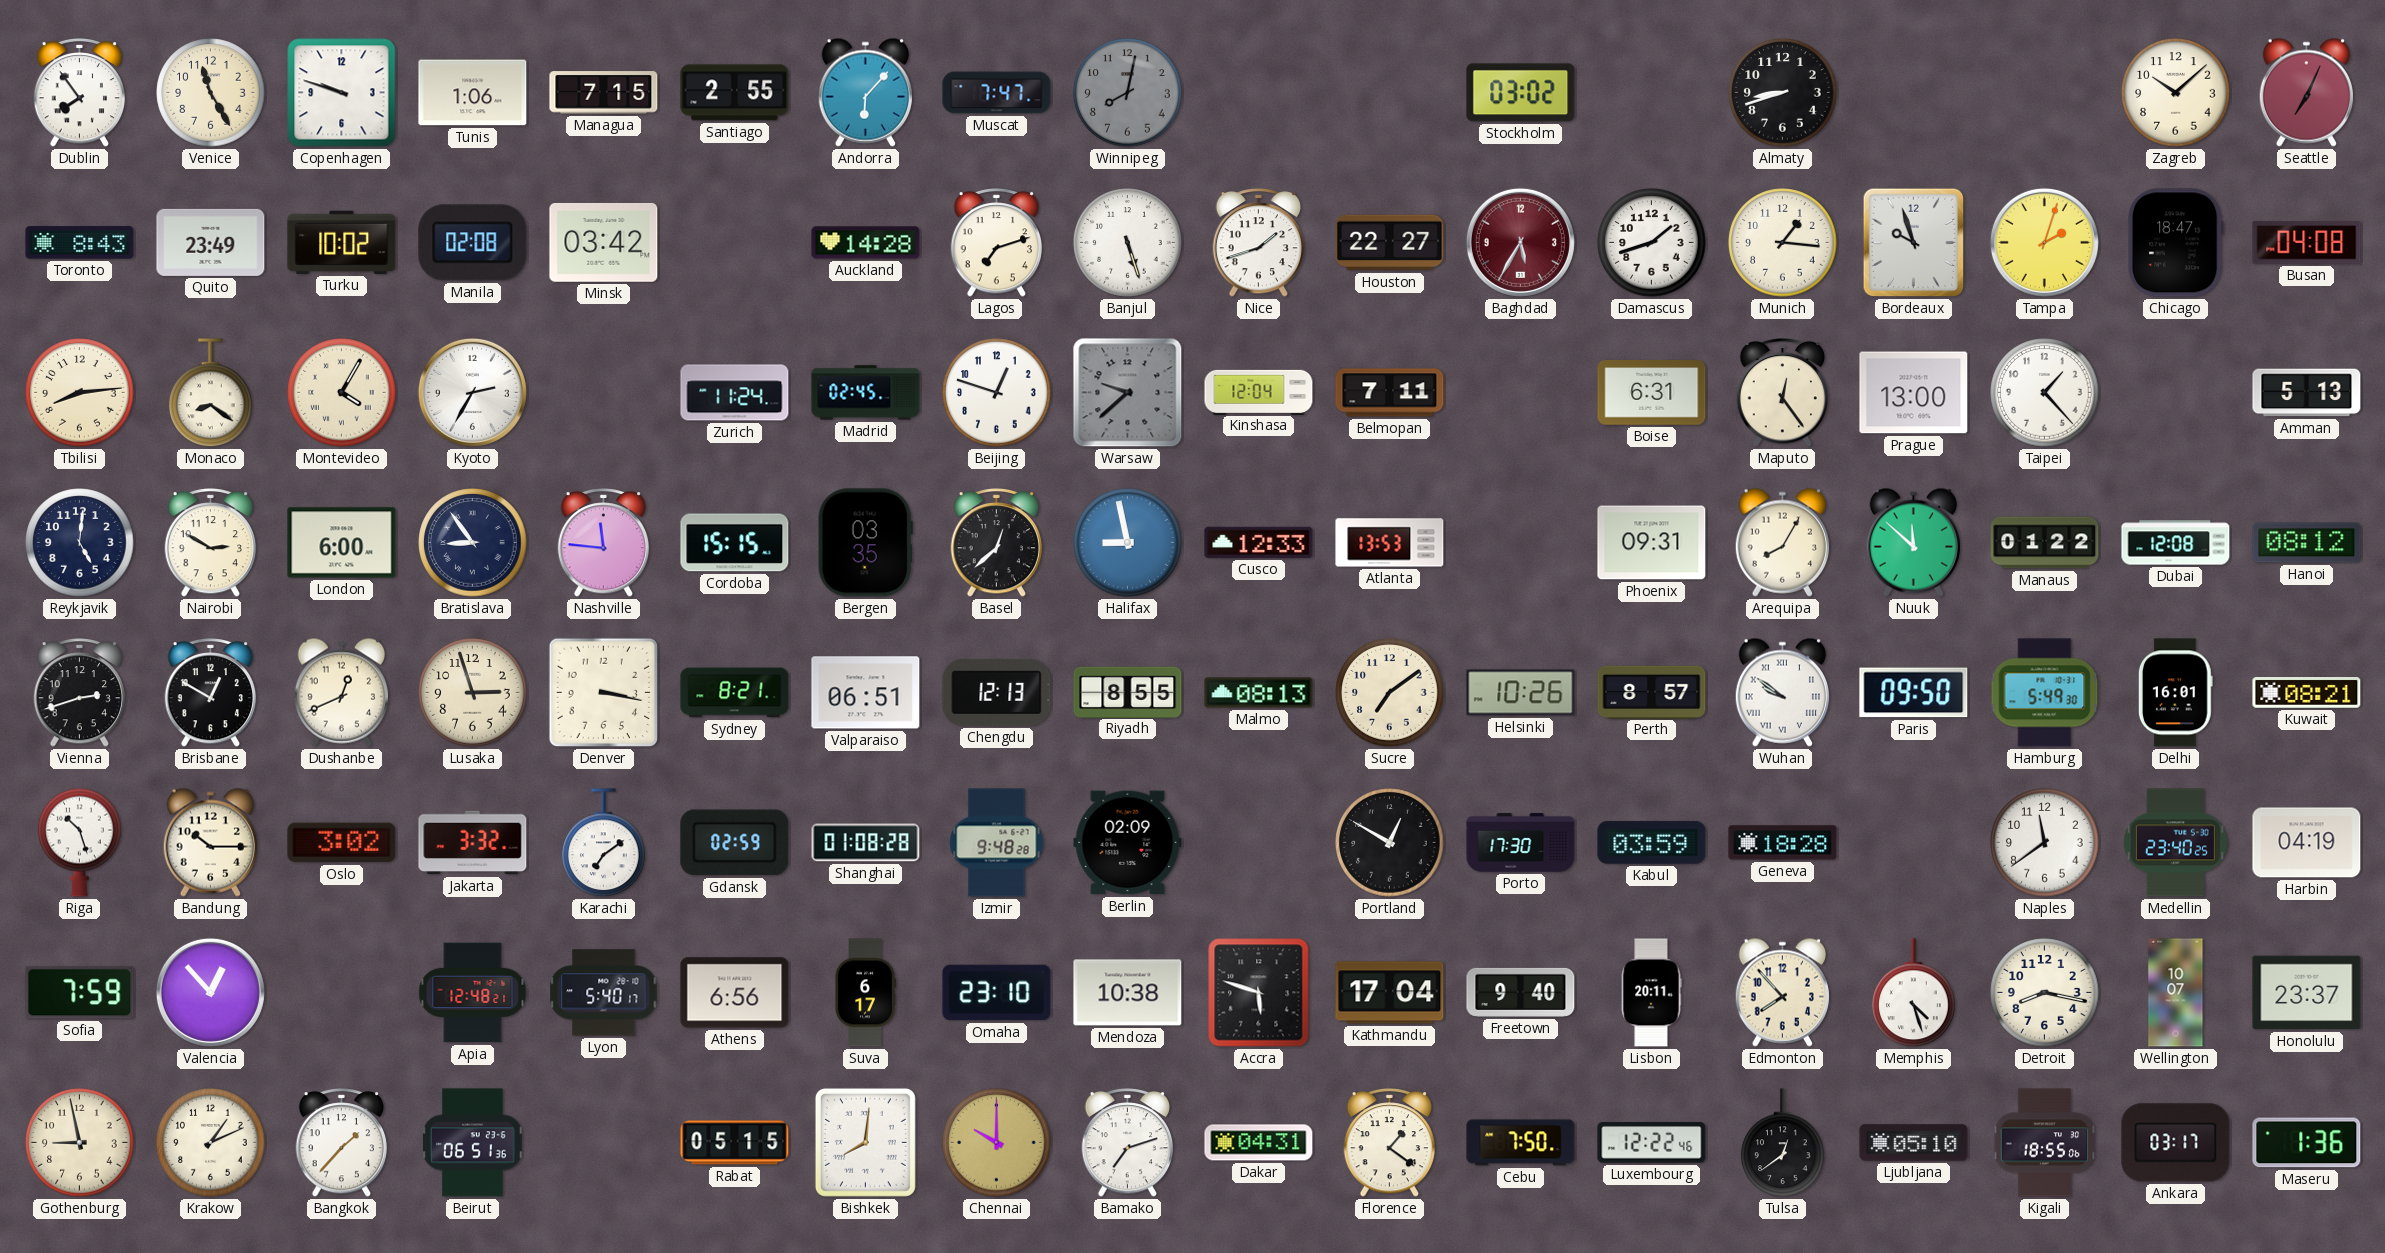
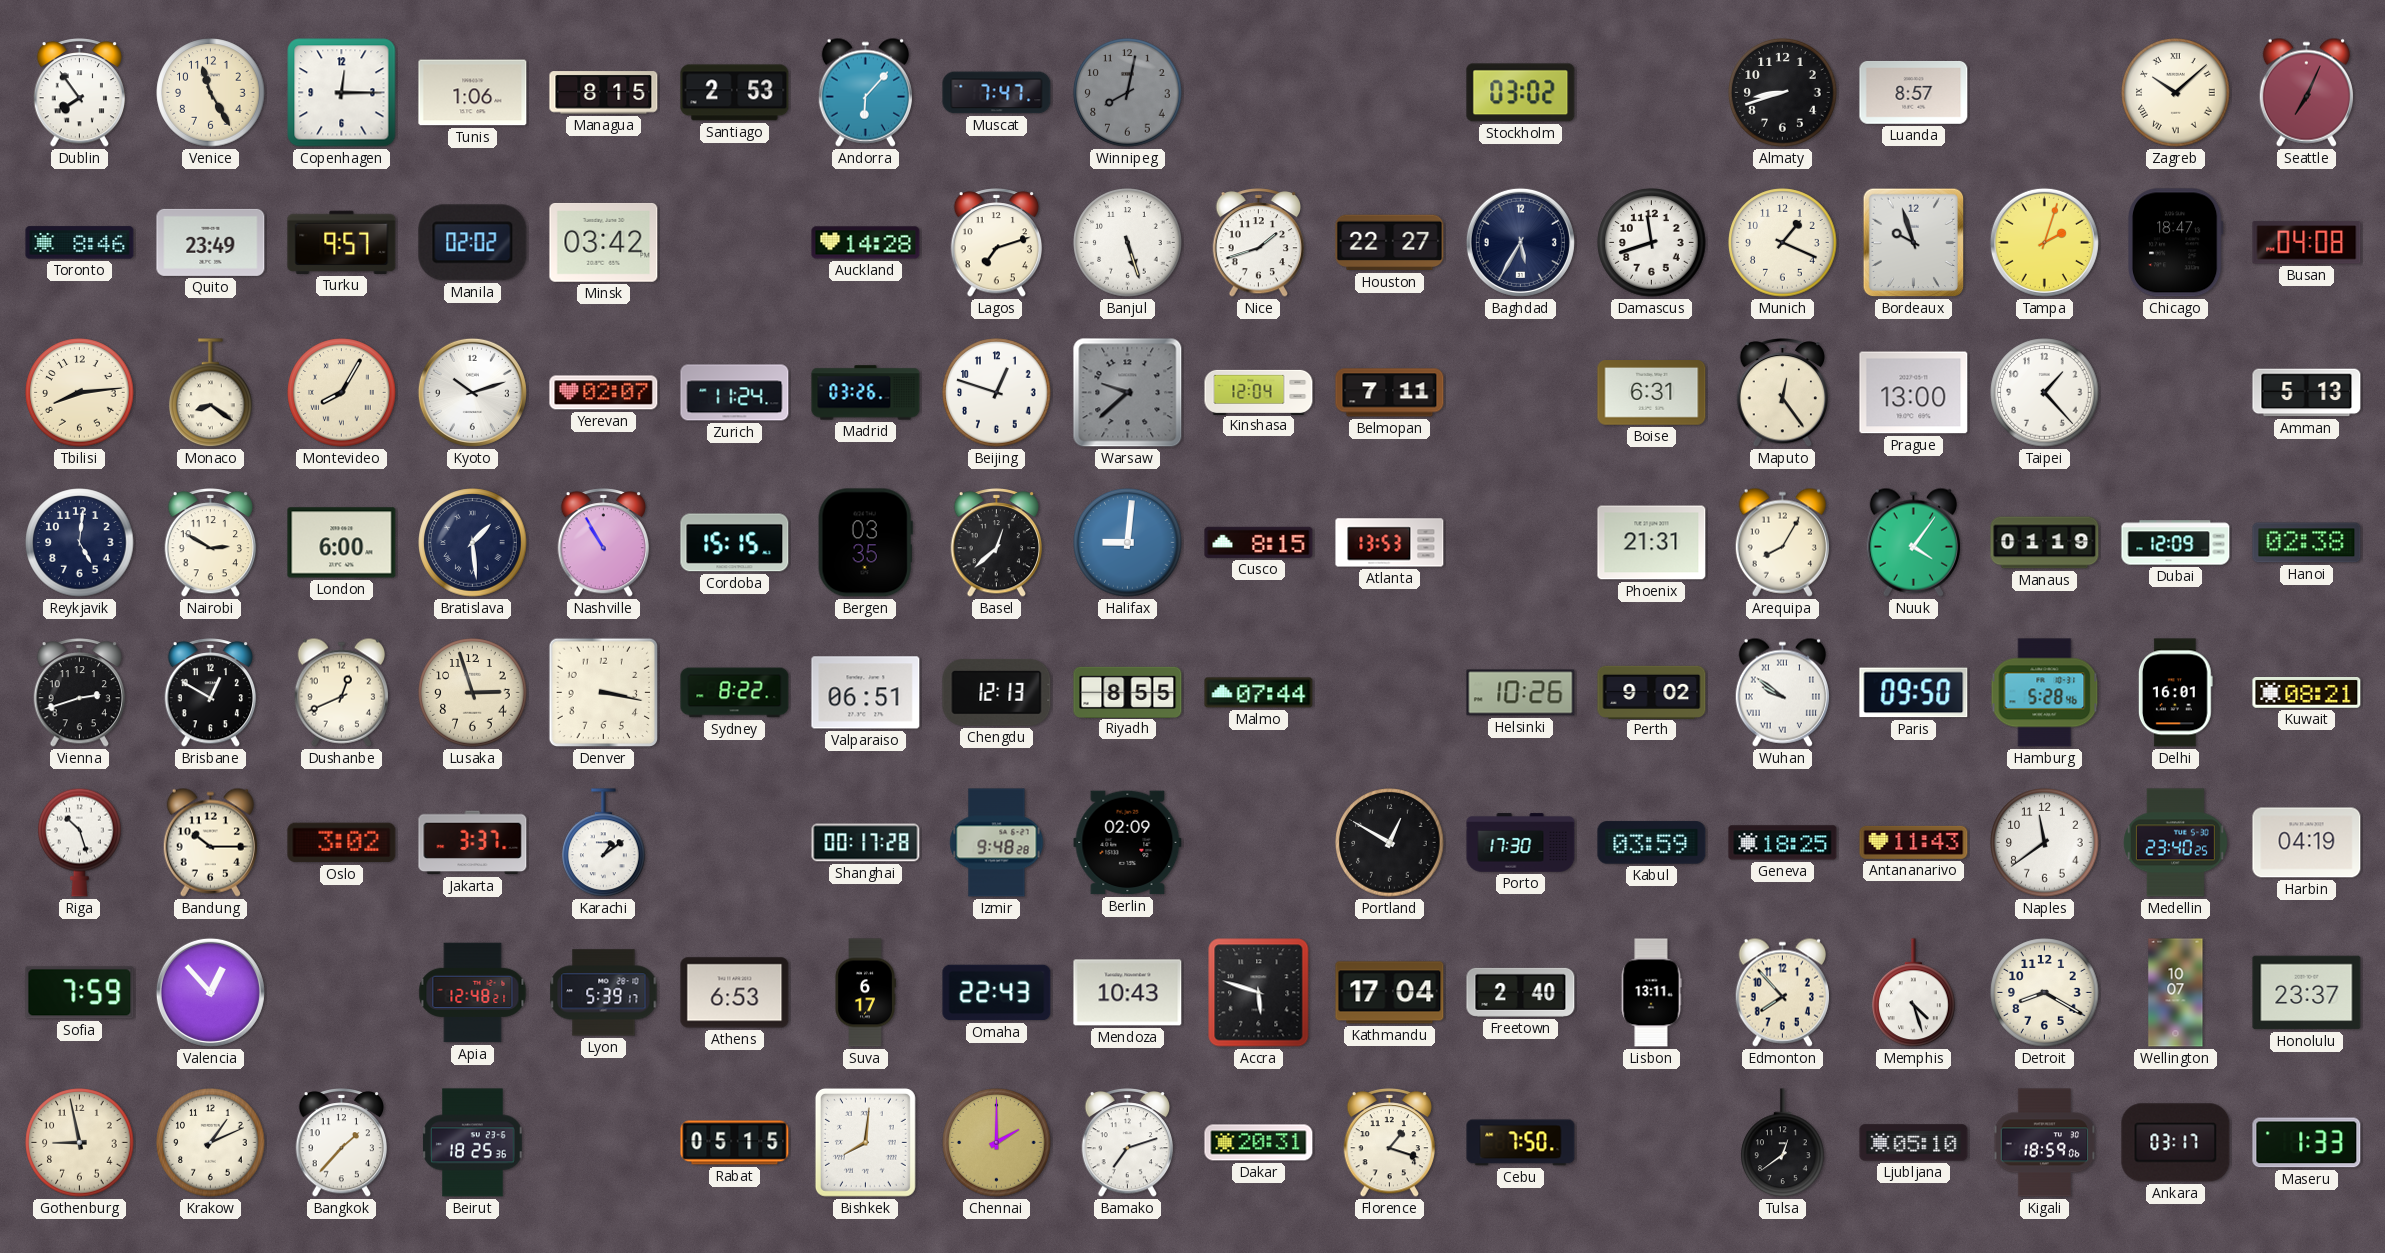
Copenhagen: 9:48 -> 12:15
Managua: 7:15 -> 8:15
Santiago: 2:55 -> 2:53
Luanda: none -> 8:57
Zagreb numerals: Arabic -> Roman
Toronto: 8:43 -> 8:46
Turku: 10:02 -> 9:57
Manila: 02:08 -> 02:02
Baghdad dial: burgundy -> navy
Damascus: 1:42 -> 11:42
Munich: 1:16 -> 1:19
Montevideo: 4:05 -> 8:05
Kyoto: 2:35 -> 10:12
Yerevan: none -> 02:07
Madrid: 02:45 -> 03:26
Bratislava: 8:54 -> 1:29
Nashville: 11:46 -> 10:55
Halifax: 8:58 -> 9:01
Cusco: 12:33 -> 8:15
Phoenix: 09:31 -> 21:31
Nuuk: 11:52 -> 4:06
Manaus: 01:22 -> 01:19
Dubai: 12:08 -> 12:09
Hanoi: 08:12 -> 02:38
Sydney: 8:21 -> 8:22
Malmo: 08:13 -> 07:44
Sucre: 7:09 -> none
Perth: 8:57 -> 9:02
Hamburg: 5:49 -> 5:28
Jakarta: 3:32 -> 3:37
Karachi: 7:09 -> 1:09
Gdansk: 02:59 -> none
Shanghai: 01:08 -> 00:17
Geneva: 18:28 -> 18:25
Antananarivo: none -> 11:43
Lyon: 5:40 -> 5:39
Athens: 6:56 -> 6:53
Omaha: 23:10 -> 22:43
Mendoza: 10:38 -> 10:43
Freetown: 9:40 -> 2:40
Lisbon: 20:11 -> 13:11
Detroit: 8:17 -> 8:20
Beirut: 06:51 -> 18:25
Chennai: 10:00 -> 2:00
Dakar: 04:31 -> 20:31
Florence: 1:21 -> 1:18
Luxembourg: 12:22 -> none
Kigali: 18:55 -> 18:59
Maseru: 1:36 -> 1:33
